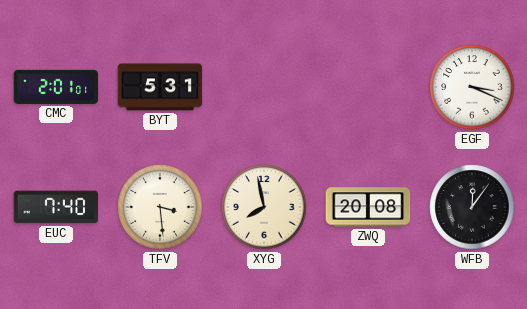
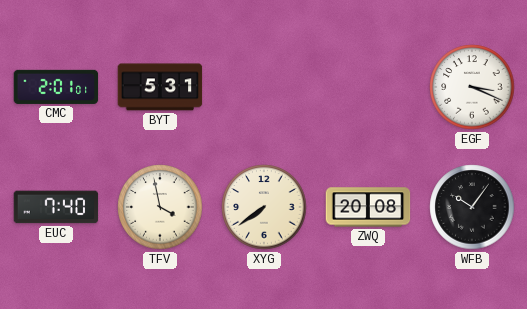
TFV: 3:29 -> 3:58
XYG: 7:58 -> 7:39
WFB: 12:06 -> 10:06
